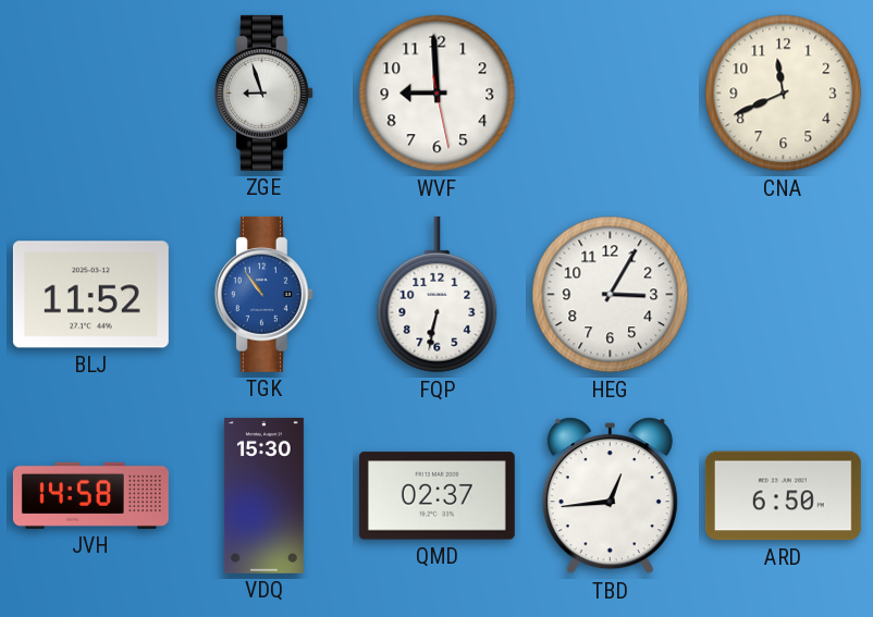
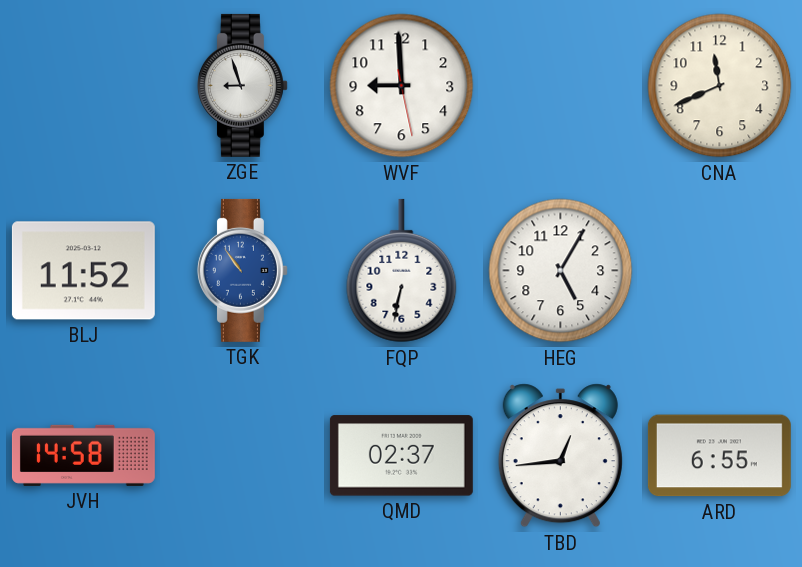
HEG: 3:05 -> 5:05
VDQ: 15:30 -> none
ARD: 6:50 -> 6:55
